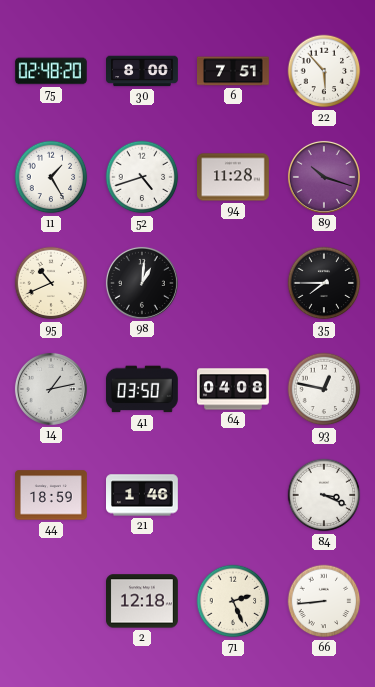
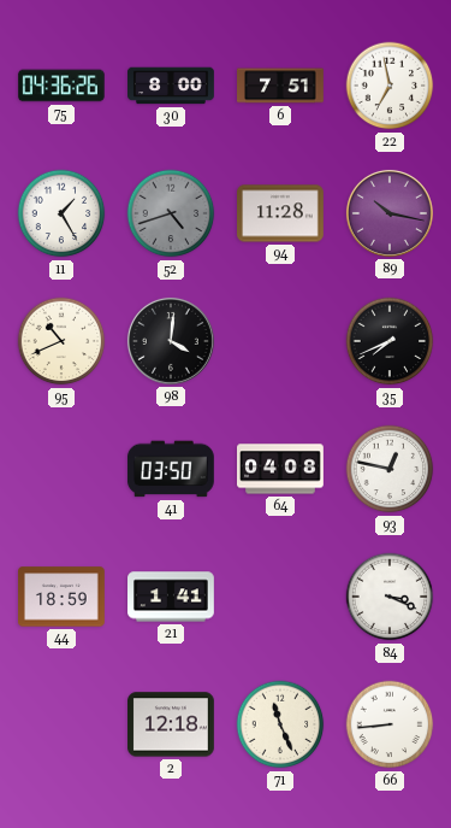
75: 02:48 -> 04:36
22: 5:53 -> 6:58
52 dial: white -> grey
89: 10:18 -> 10:17
98: 1:01 -> 4:01
35: 7:45 -> 7:41
14: 1:13 -> none
21: 1:46 -> 1:41
71: 2:26 -> 11:26
